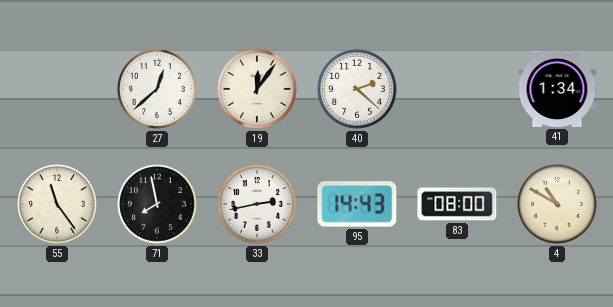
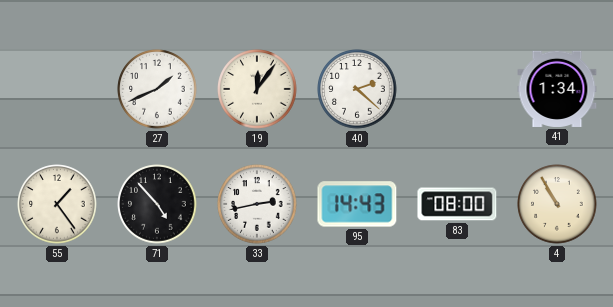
27: 12:38 -> 1:41
55: 11:24 -> 1:24
71: 7:58 -> 4:53
4: 10:50 -> 10:55
